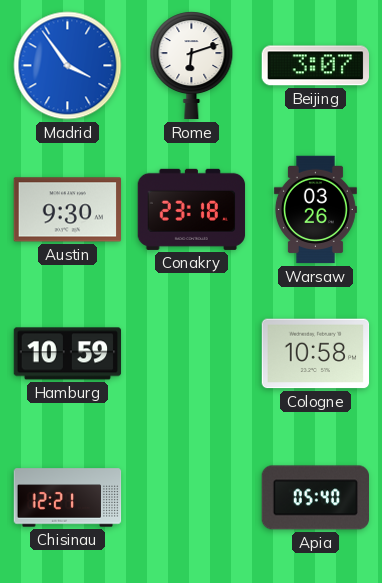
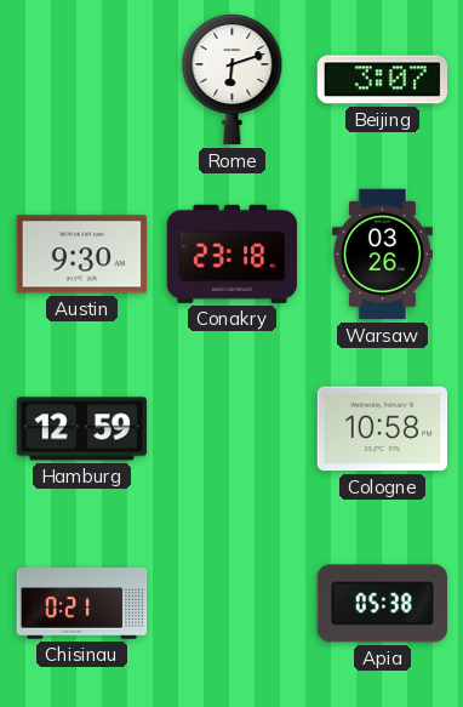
Madrid: 3:54 -> none
Hamburg: 10:59 -> 12:59
Chisinau: 12:21 -> 0:21
Apia: 05:40 -> 05:38
